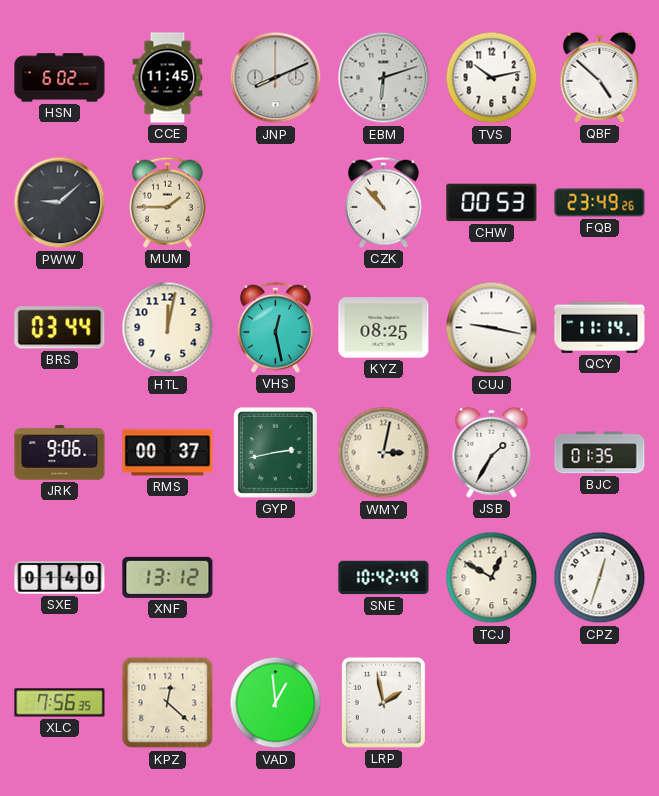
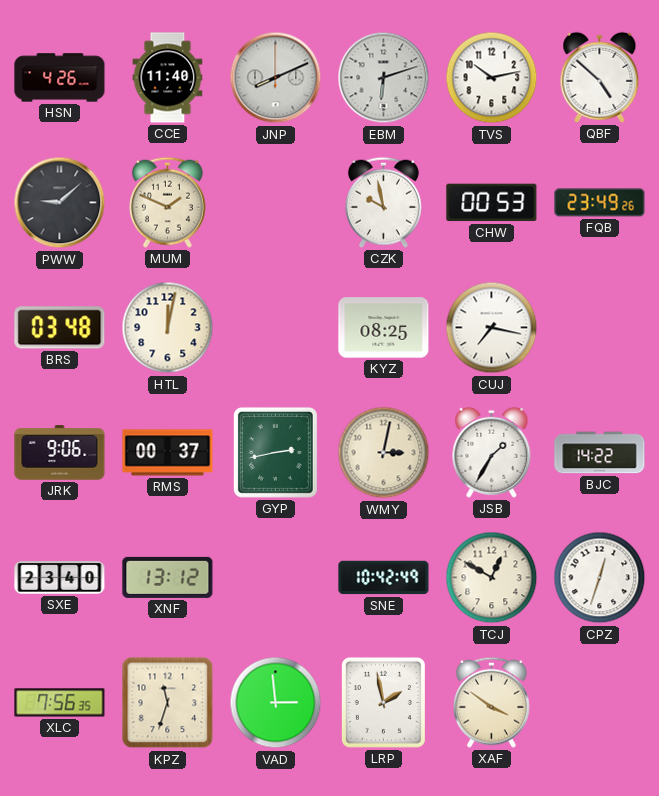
HSN: 6:02 -> 4:26
CCE: 11:45 -> 11:40
MUM: 1:45 -> 1:49
CZK: 10:53 -> 9:58
BRS: 03:44 -> 03:48
VHS: 12:28 -> none
CUJ: 9:17 -> 7:17
QCY: 11:14 -> none
BJC: 01:35 -> 14:22
SXE: 01:40 -> 23:40
KPZ: 12:22 -> 11:33
VAD: 12:59 -> 2:59
XAF: none -> 3:51
